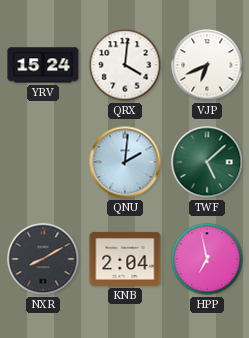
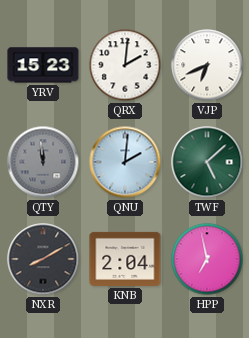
YRV: 15:24 -> 15:23
QRX: 4:01 -> 2:01
QTY: none -> 11:59
